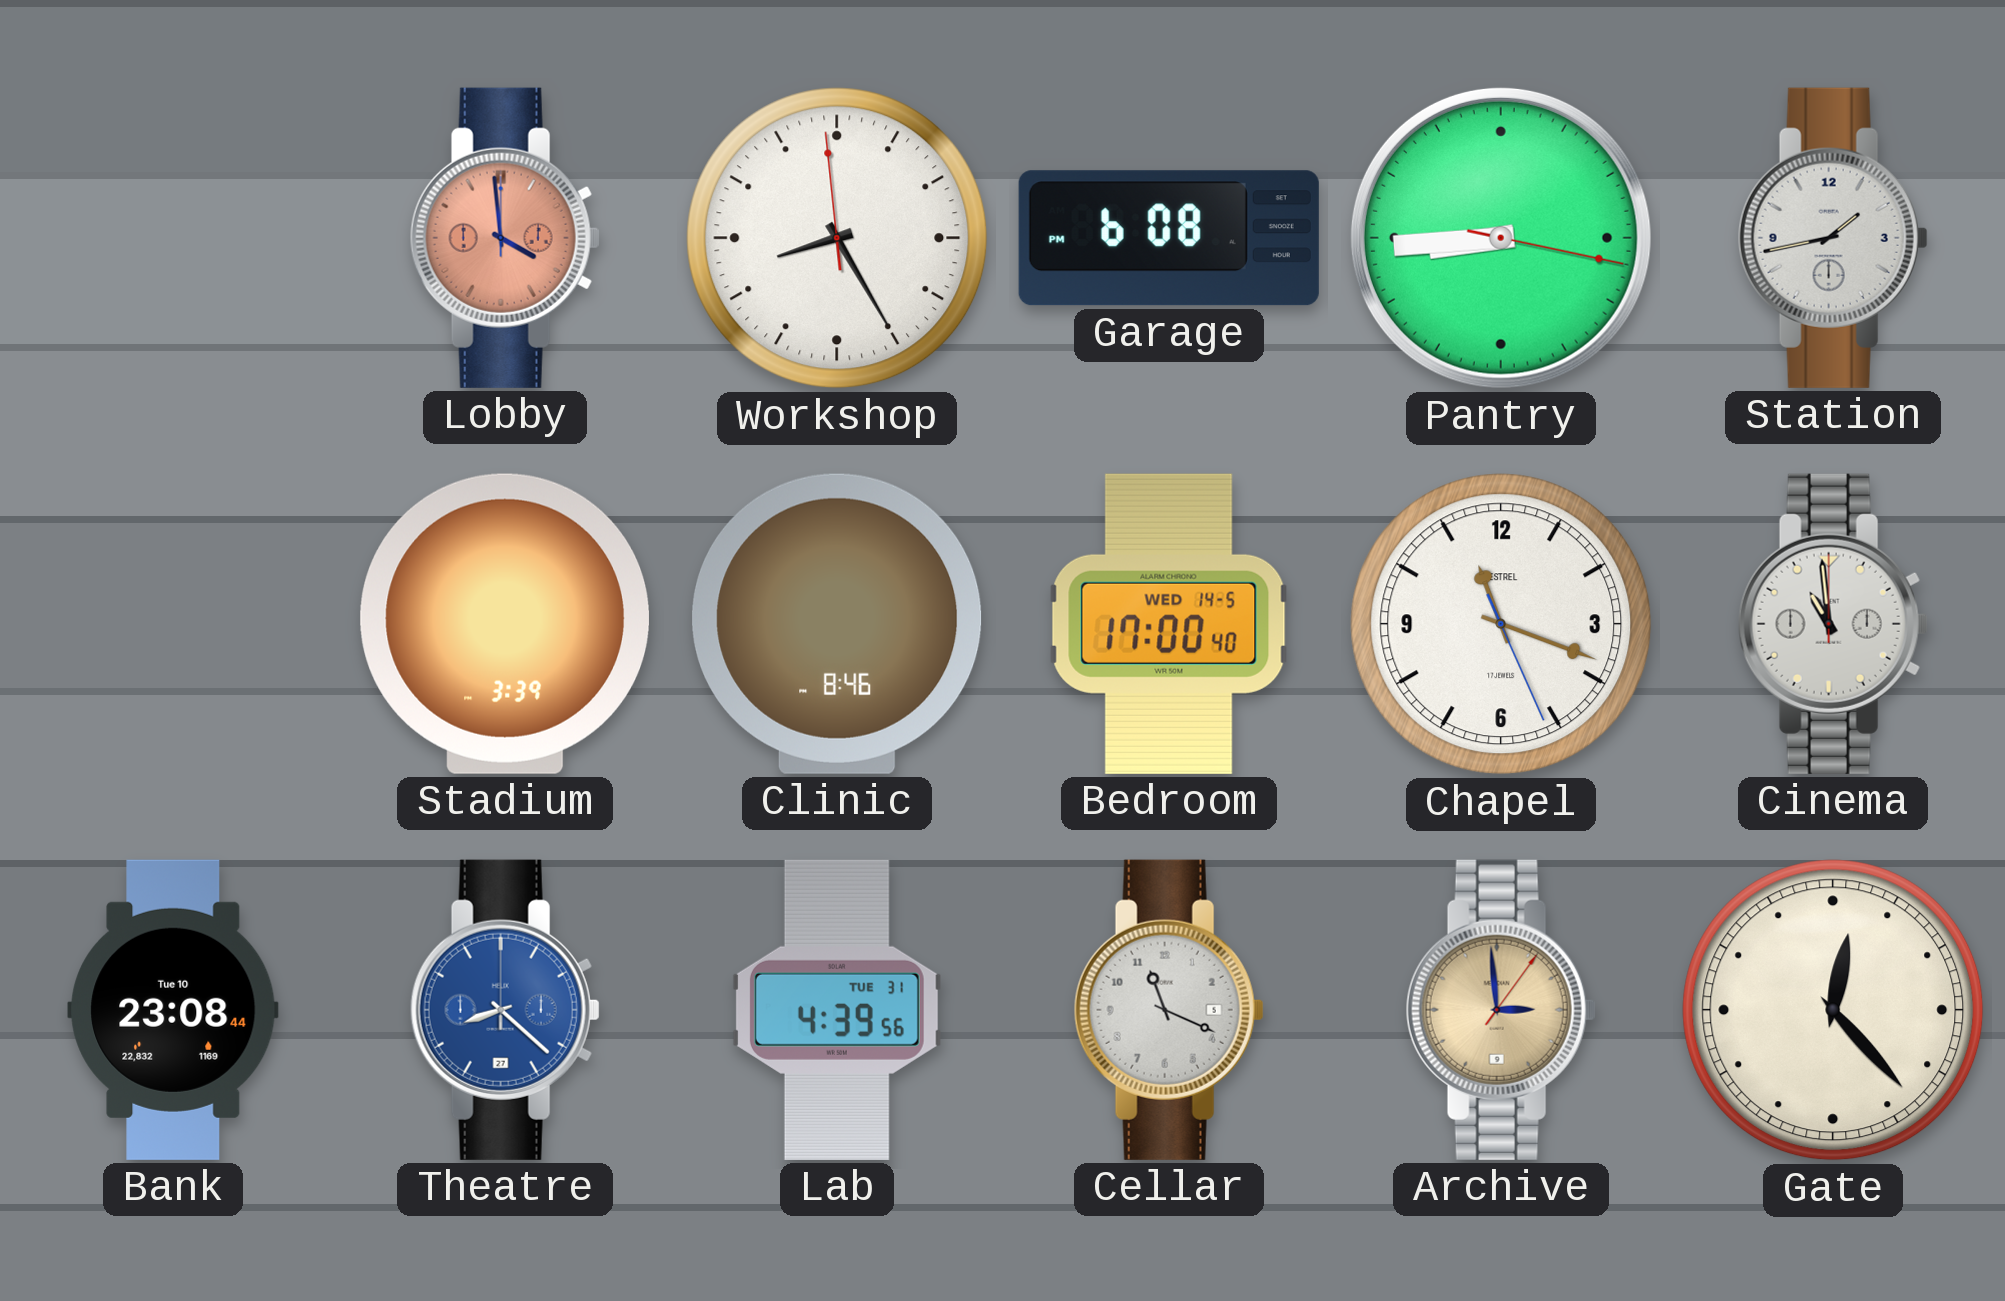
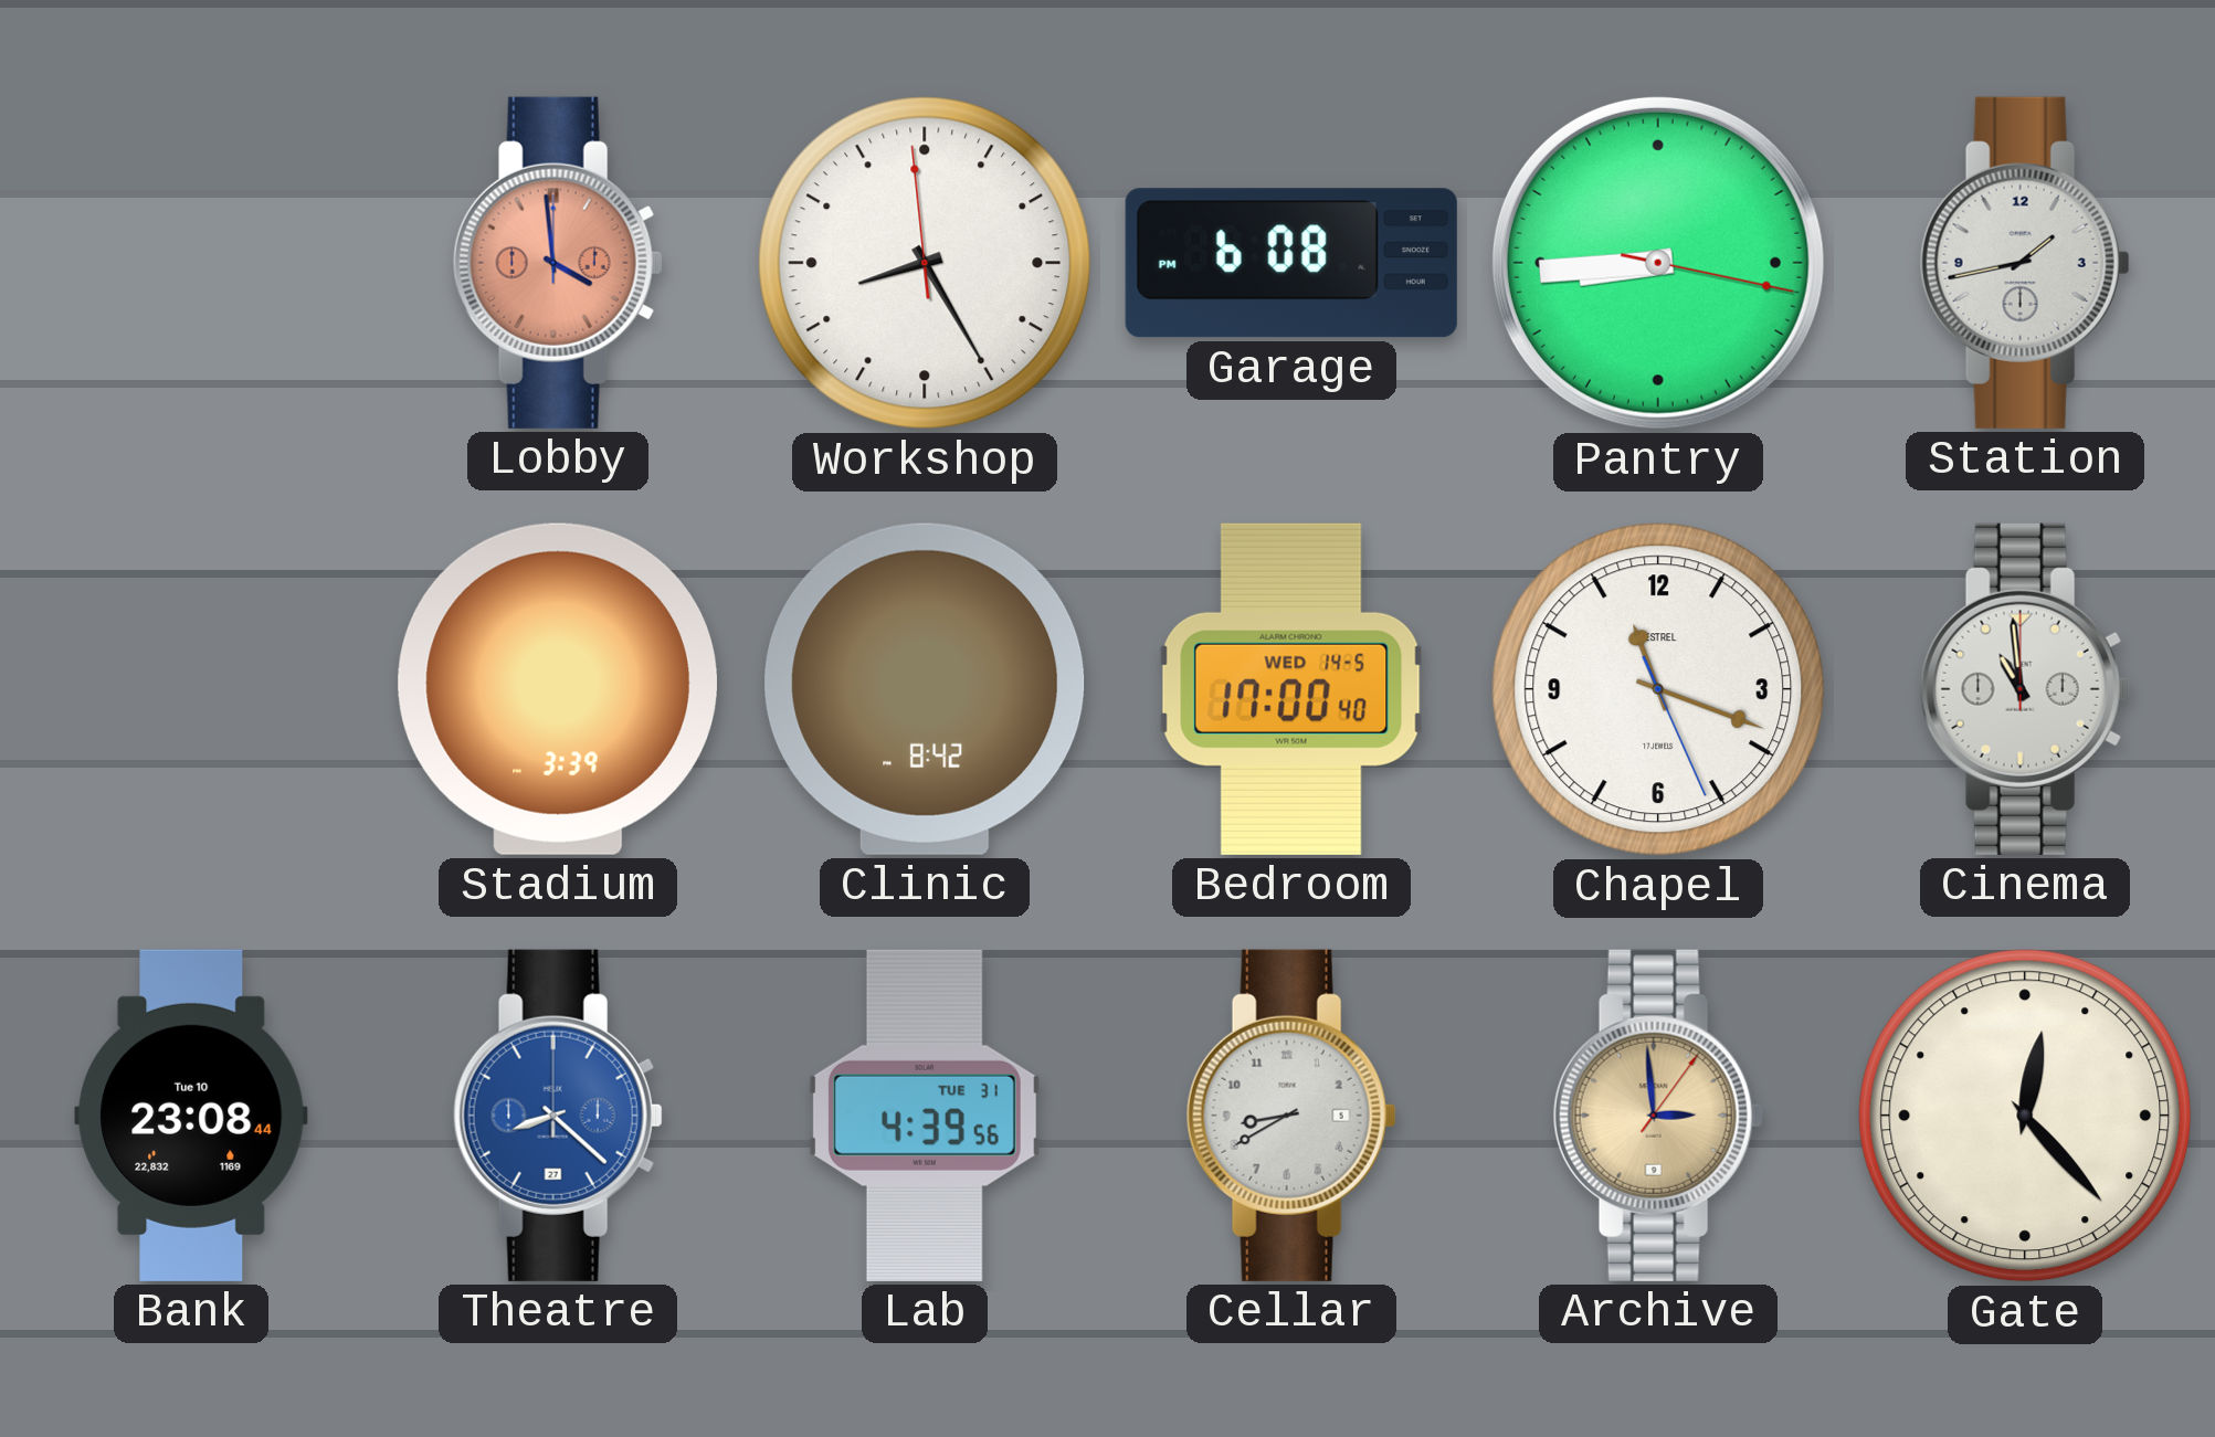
Clinic: 8:46 -> 8:42
Cellar: 11:19 -> 8:40
